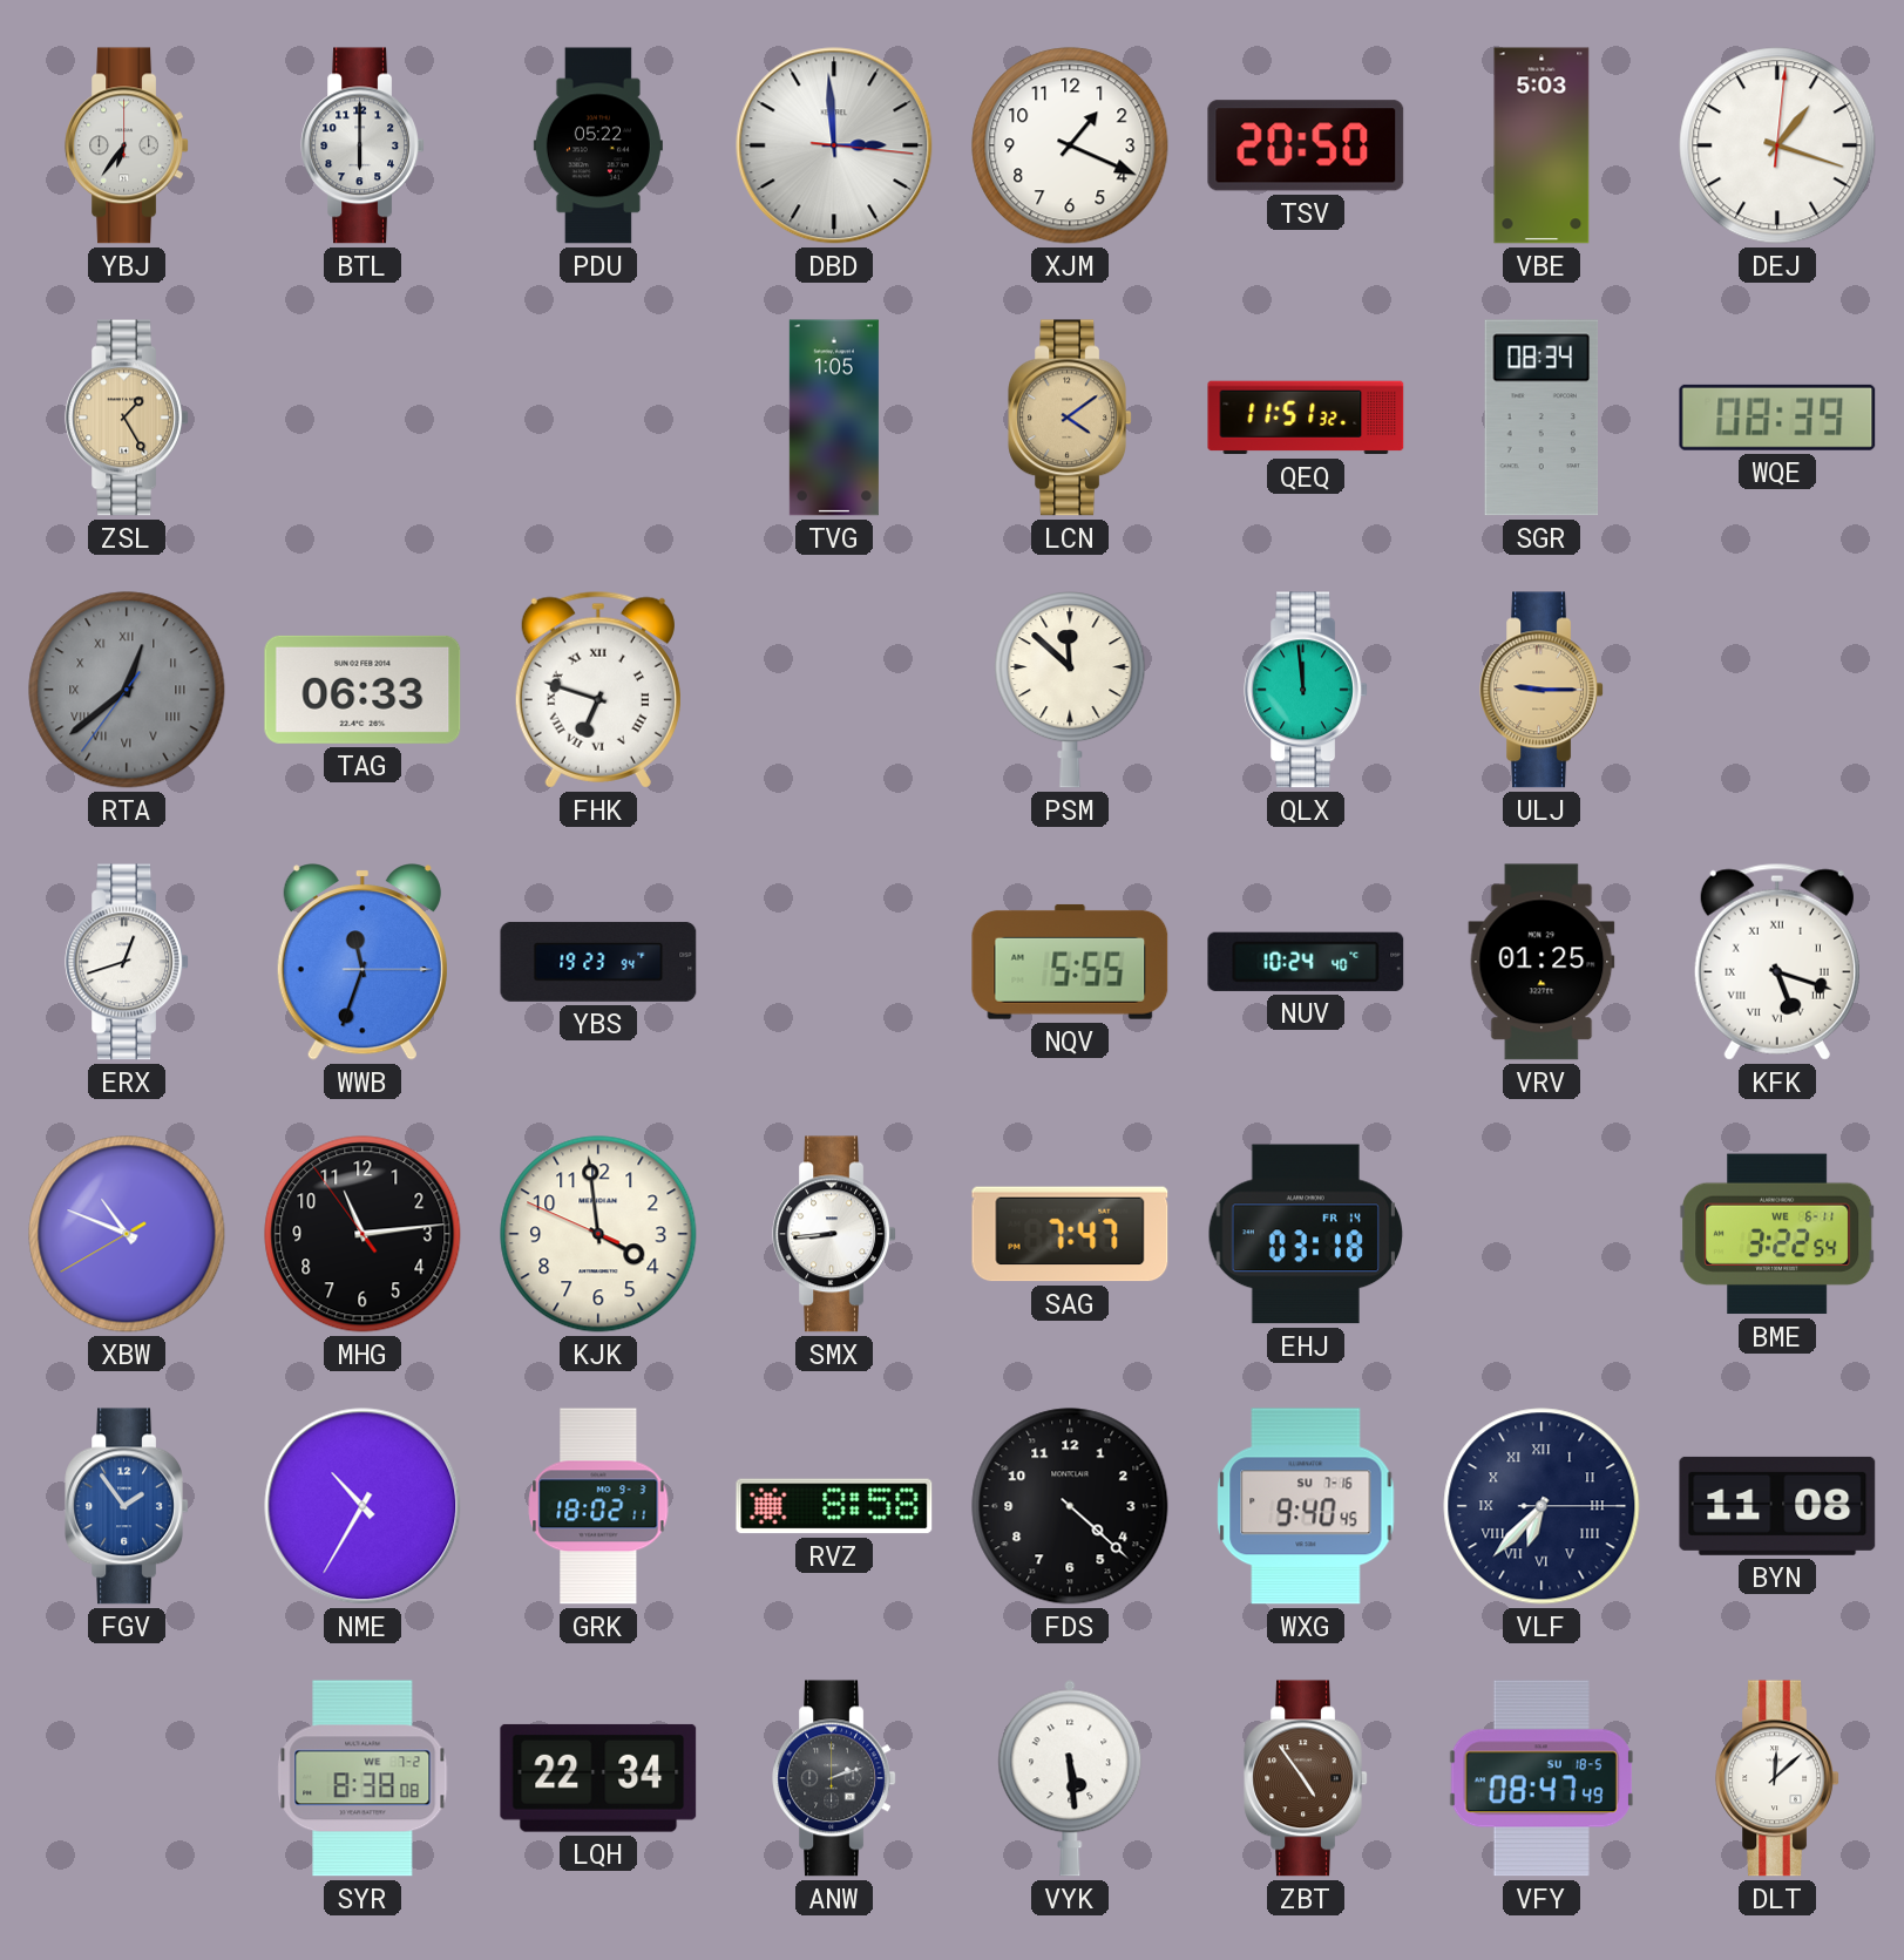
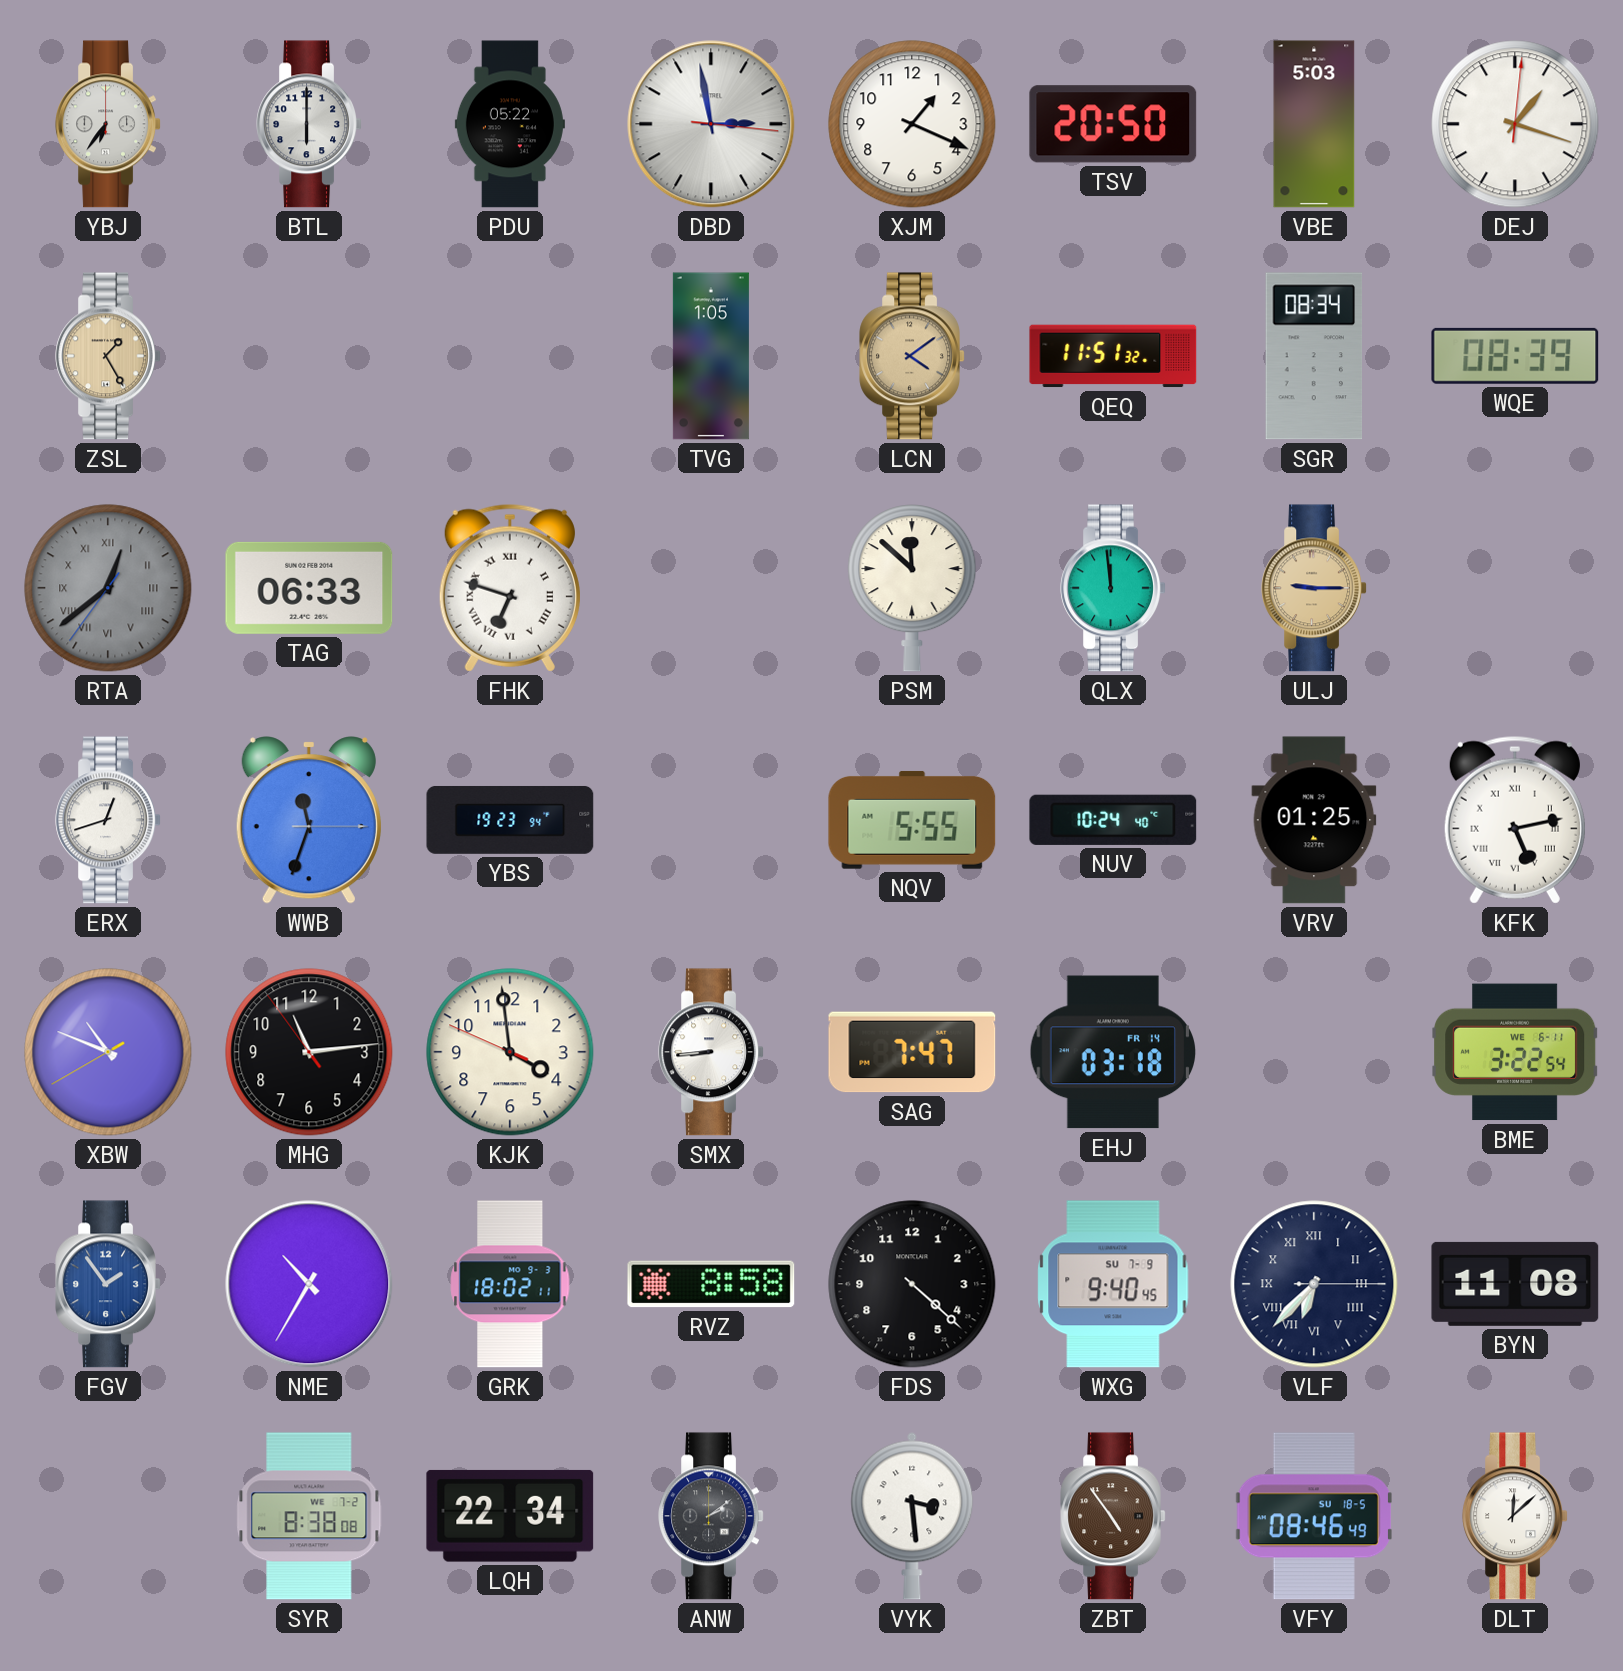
DBD: 2:59 -> 2:58
KFK: 5:18 -> 5:13
WXG date: SU 7-16 -> SU 7-9
ANW: 2:12 -> 2:09
VYK: 5:29 -> 3:29
VFY: 08:47 -> 08:46
